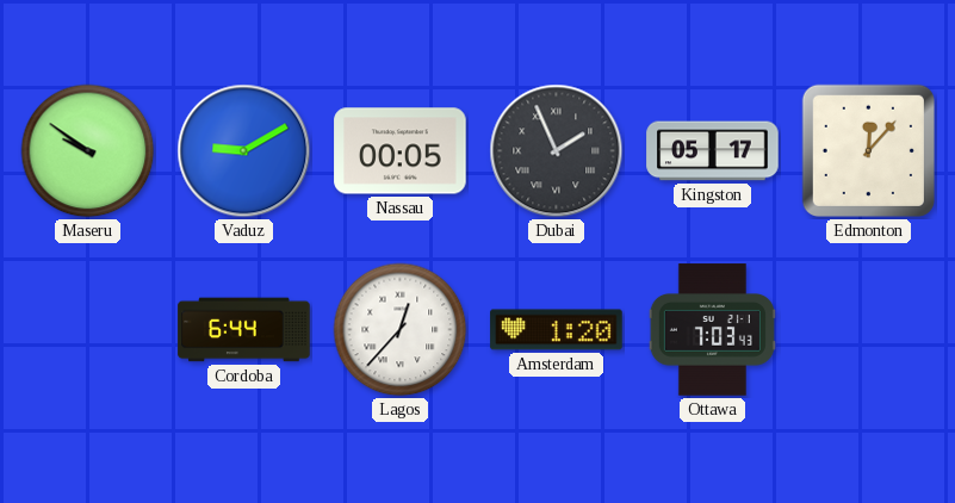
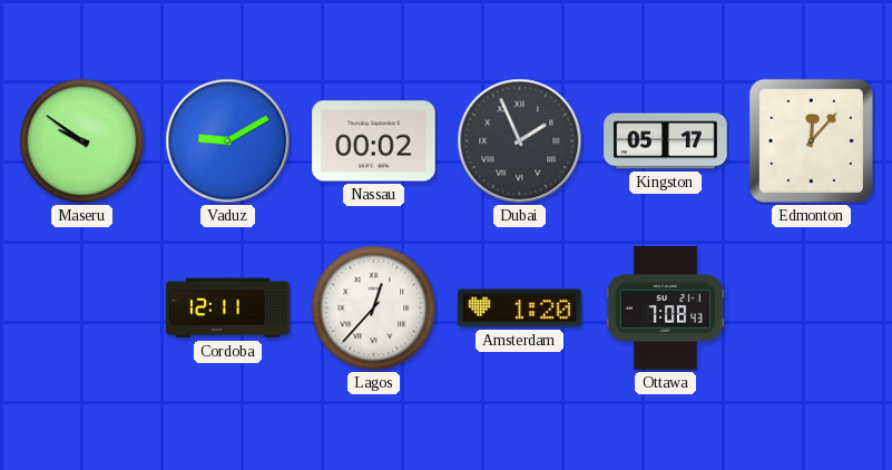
Nassau: 00:05 -> 00:02
Cordoba: 6:44 -> 12:11
Ottawa: 7:03 -> 7:08
